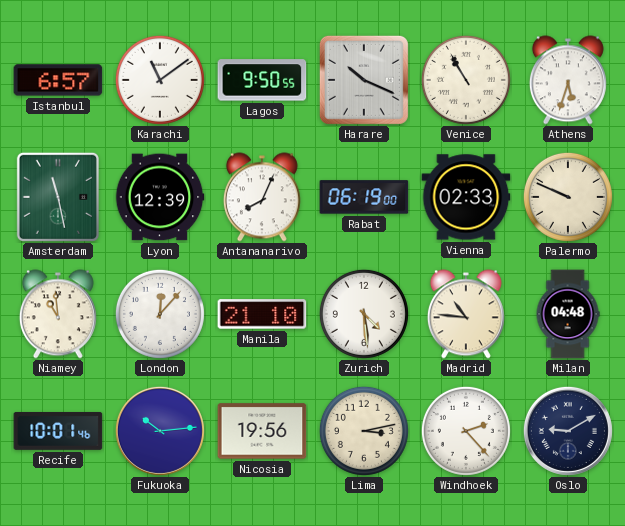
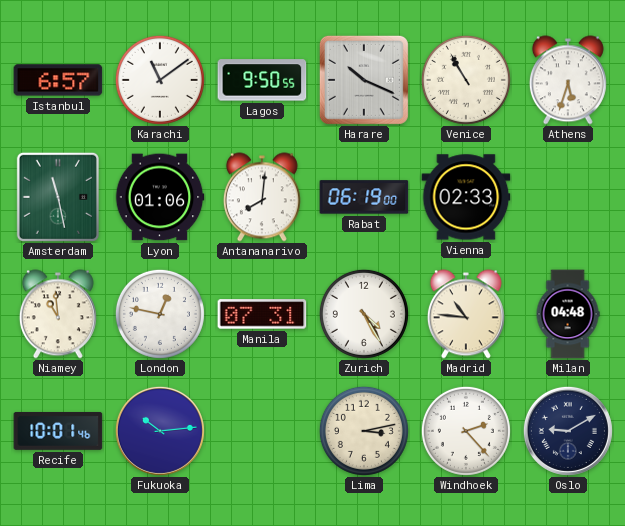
Lyon: 12:39 -> 01:06
Antananarivo: 8:04 -> 8:01
Palermo: 9:49 -> none
London: 12:07 -> 12:47
Manila: 21:10 -> 07:31
Zurich: 4:29 -> 4:25
Nicosia: 19:56 -> none
